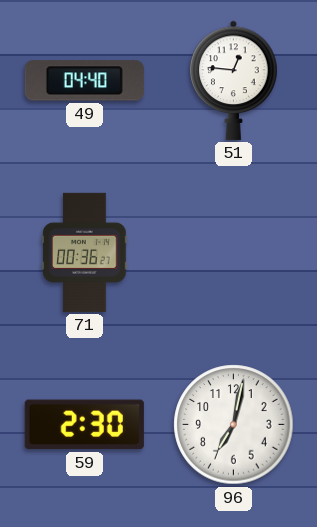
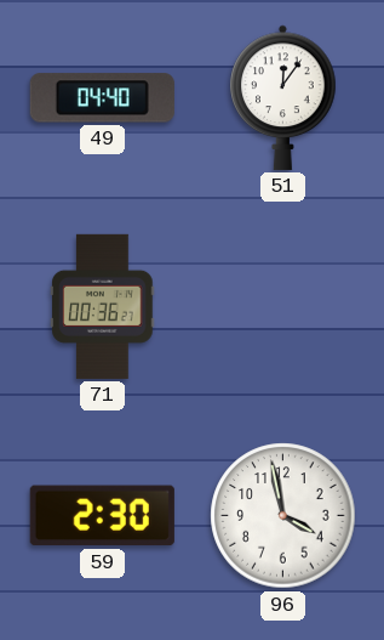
51: 12:46 -> 12:06
96: 7:02 -> 3:58
